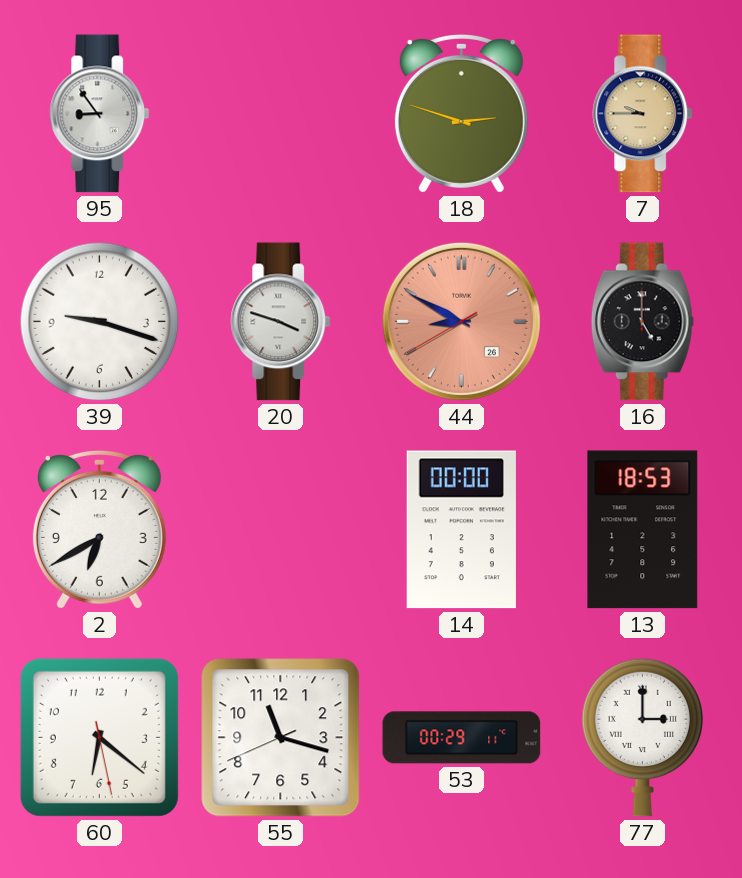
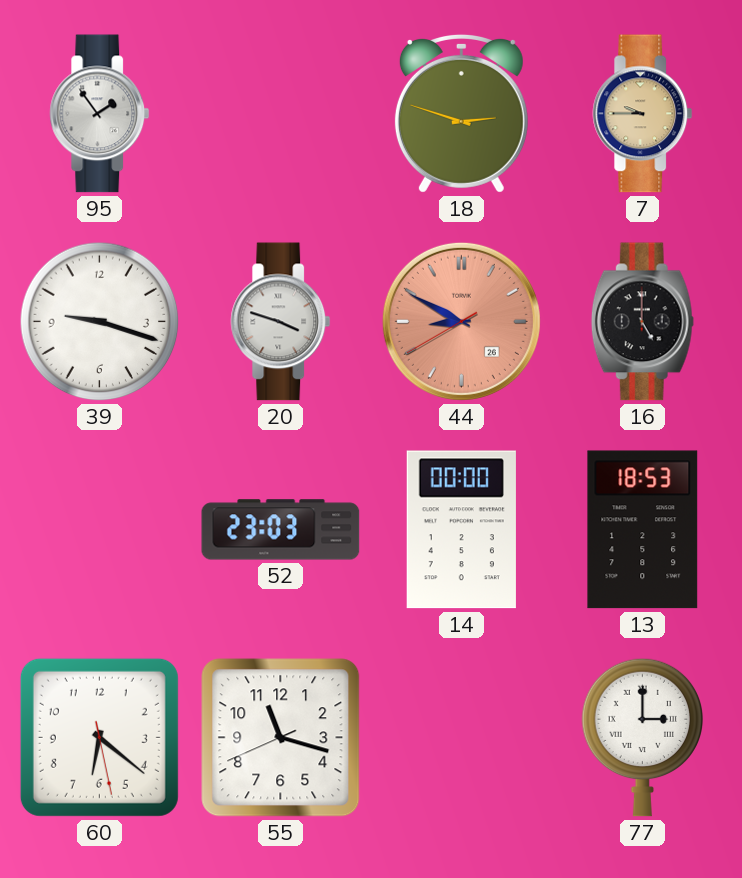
95: 8:54 -> 1:54
2: 6:40 -> none
52: none -> 23:03
53: 00:29 -> none
